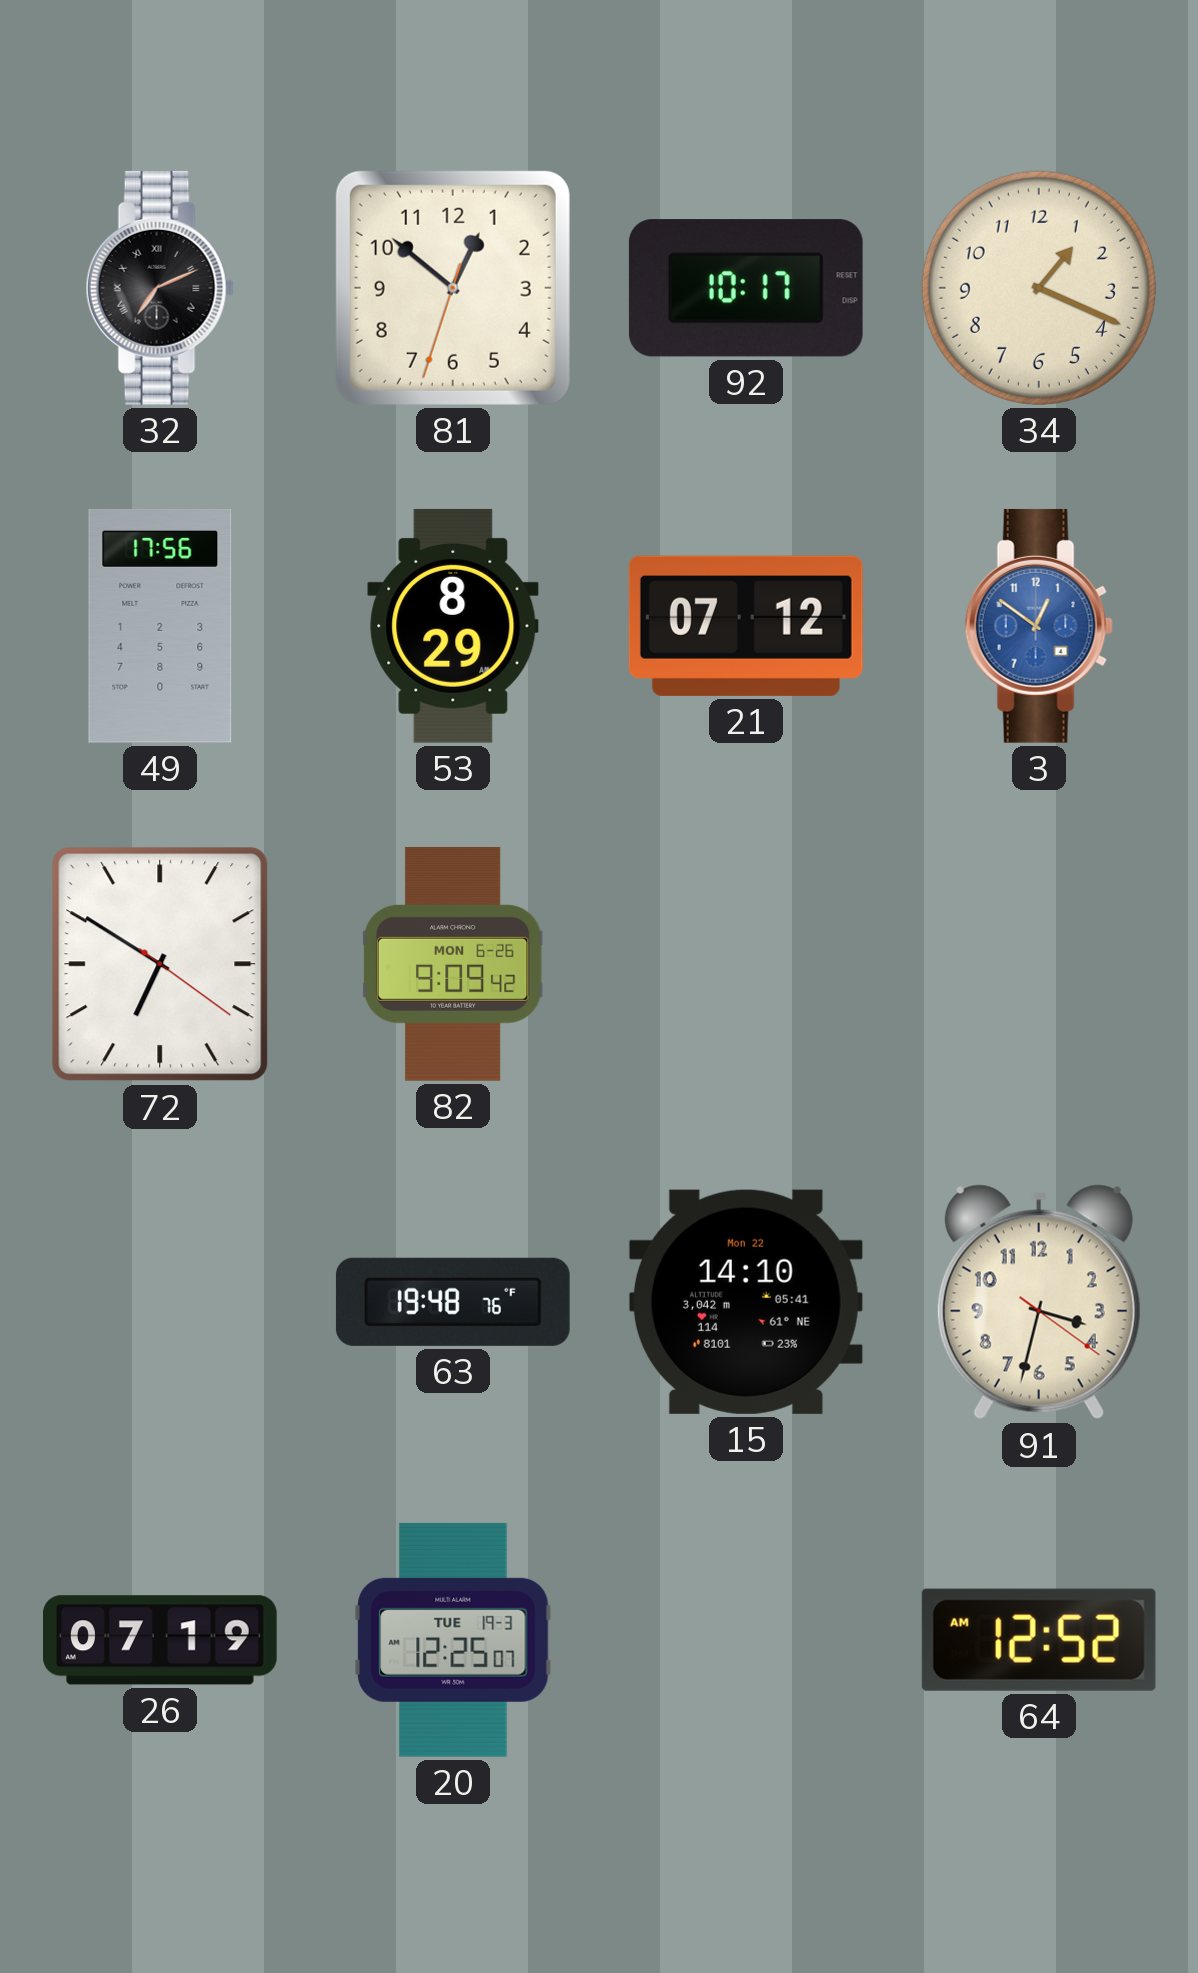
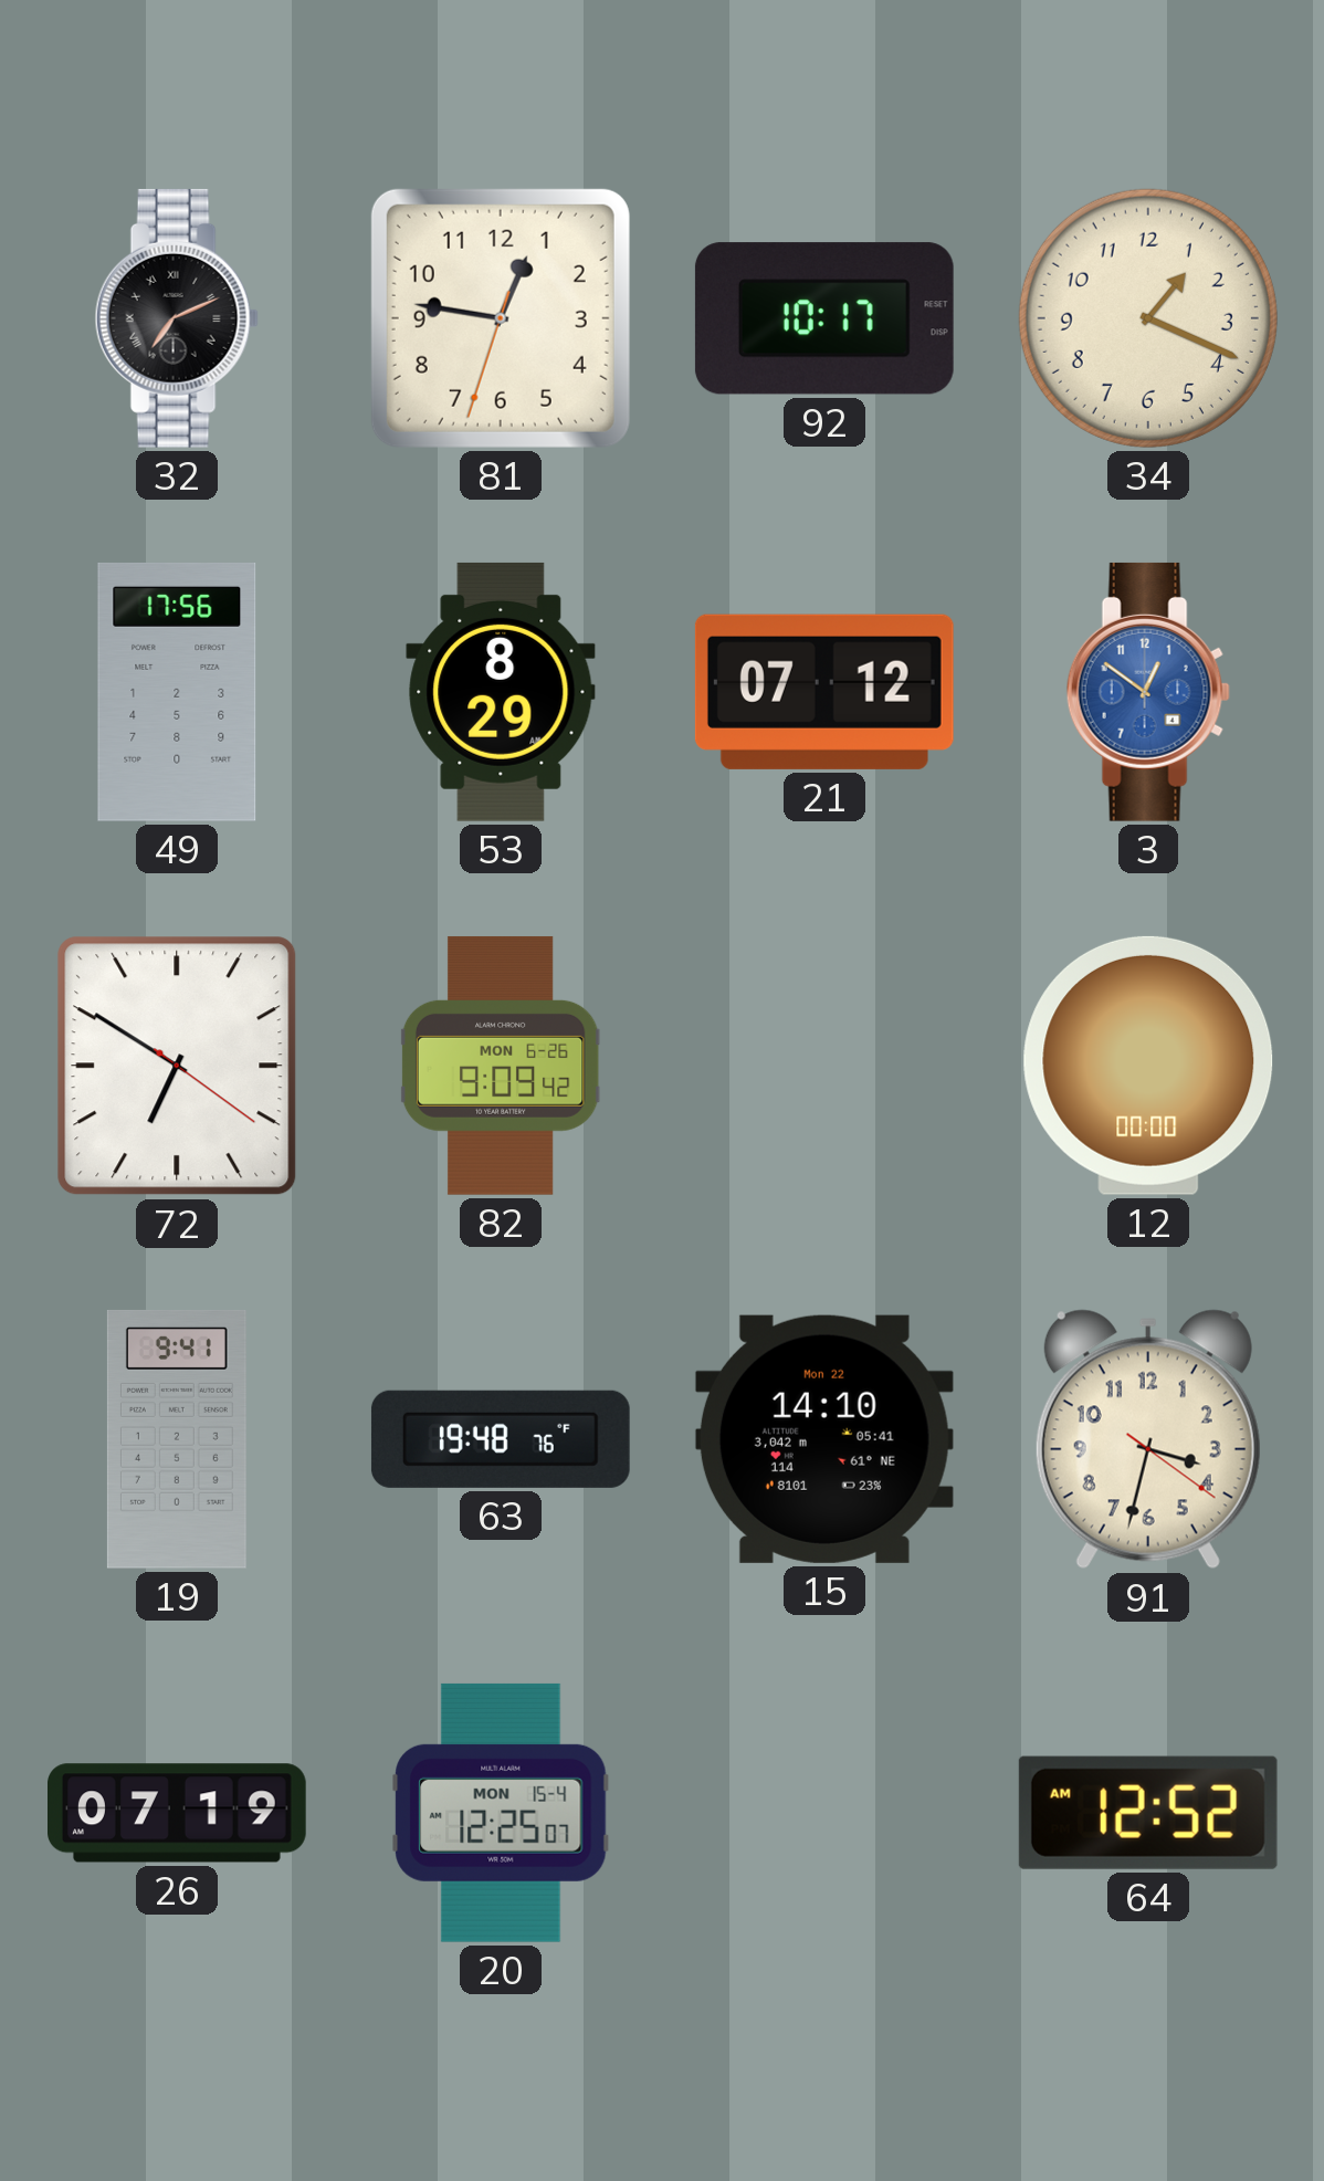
81: 12:51 -> 12:46
12: none -> 00:00
19: none -> 9:41
20 date: TUE 19-3 -> MON 15-4
